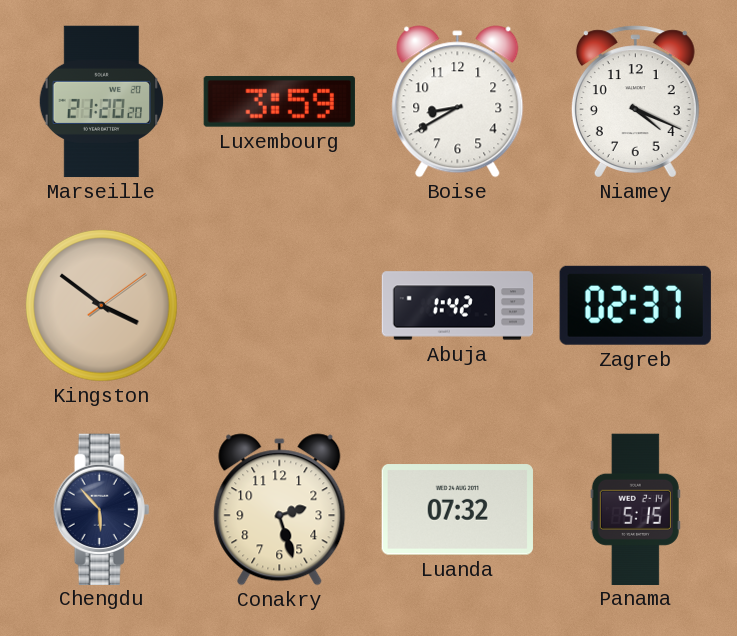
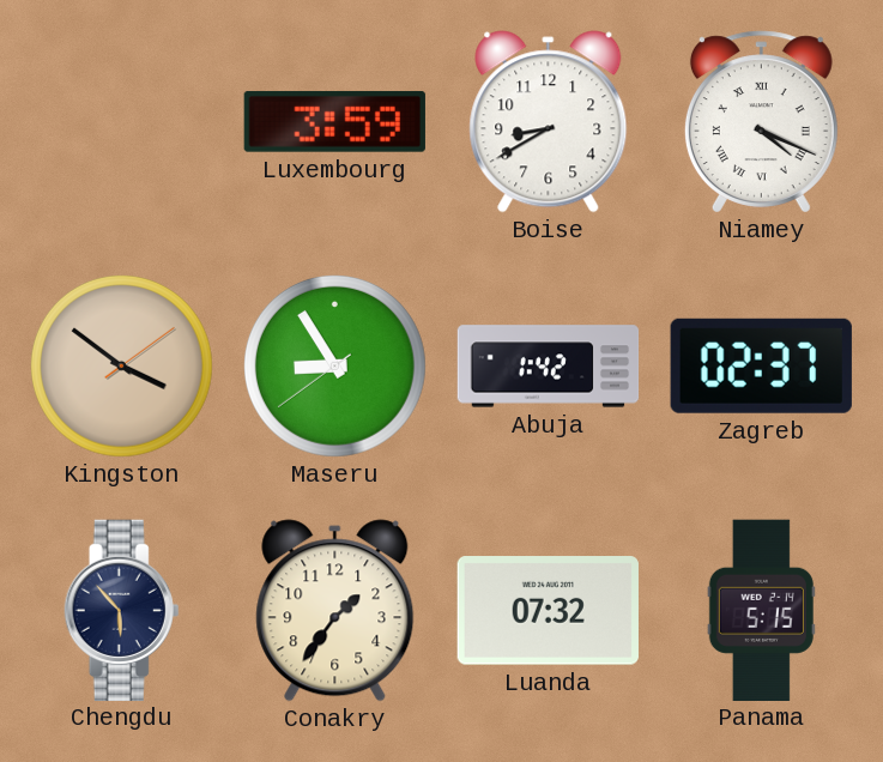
Marseille: 21:20 -> none
Niamey numerals: Arabic -> Roman
Maseru: none -> 8:54
Conakry: 2:27 -> 1:36
